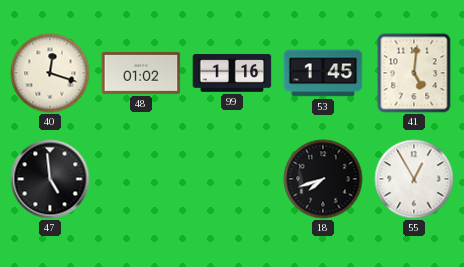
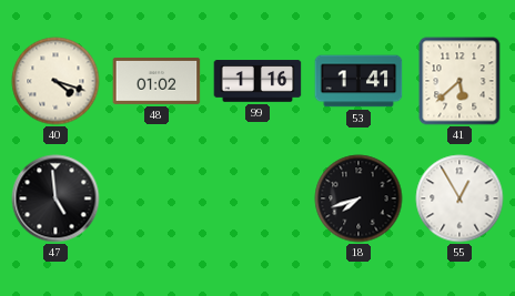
40: 12:18 -> 4:18
53: 1:45 -> 1:41
41: 5:01 -> 5:38
